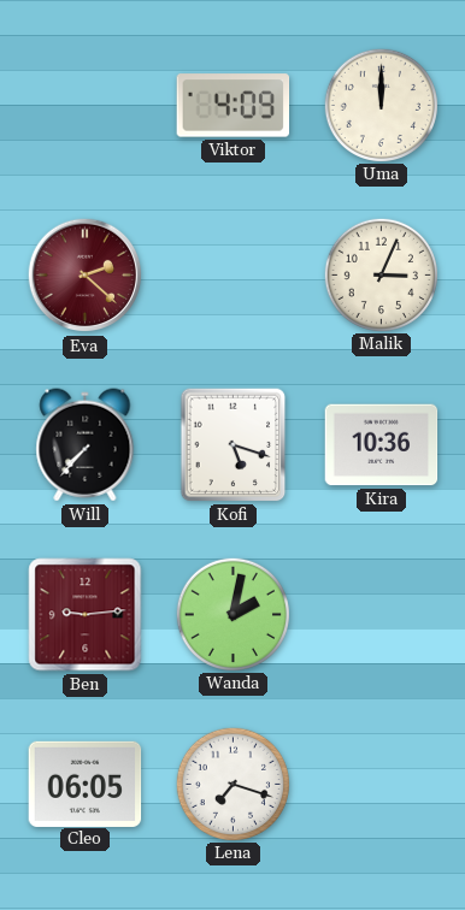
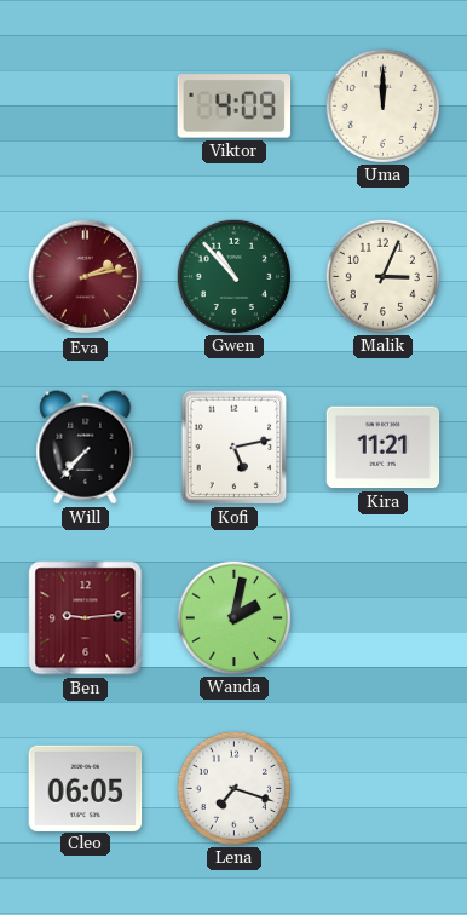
Eva: 2:22 -> 2:13
Gwen: none -> 10:53
Kofi: 5:18 -> 5:13
Kira: 10:36 -> 11:21
